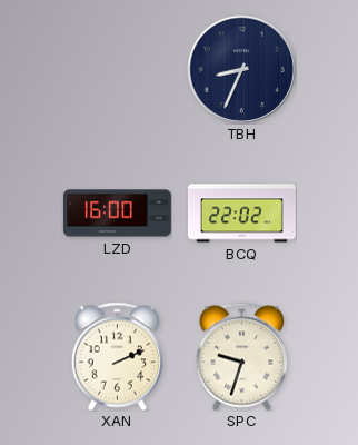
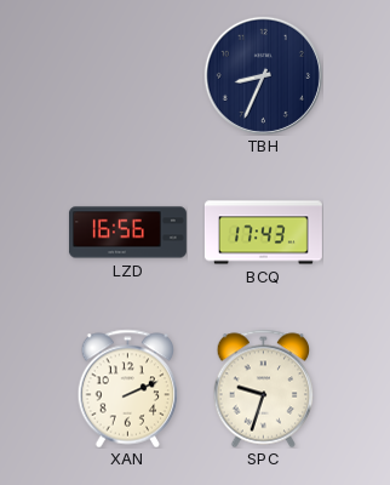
LZD: 16:00 -> 16:56
BCQ: 22:02 -> 17:43
